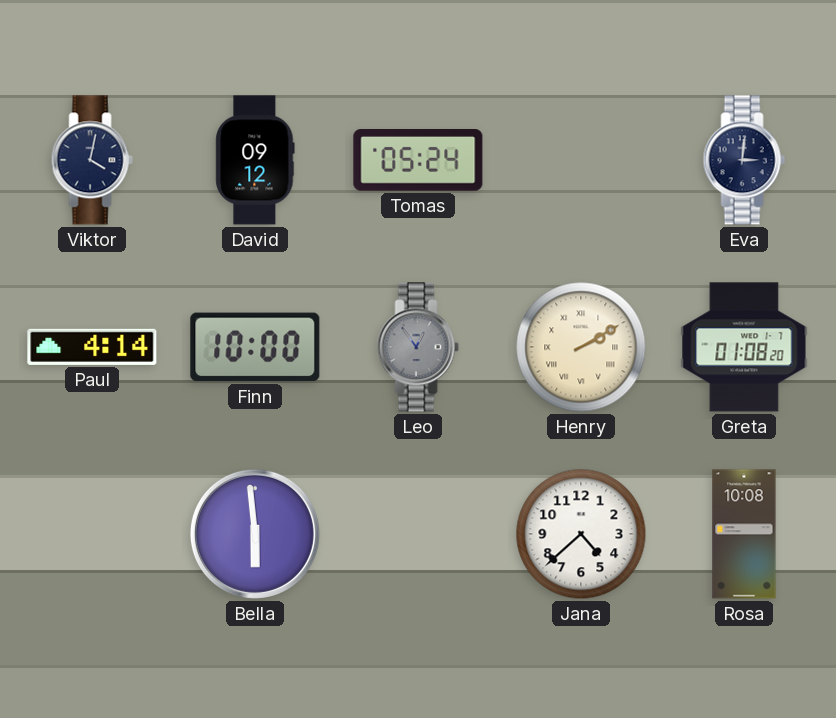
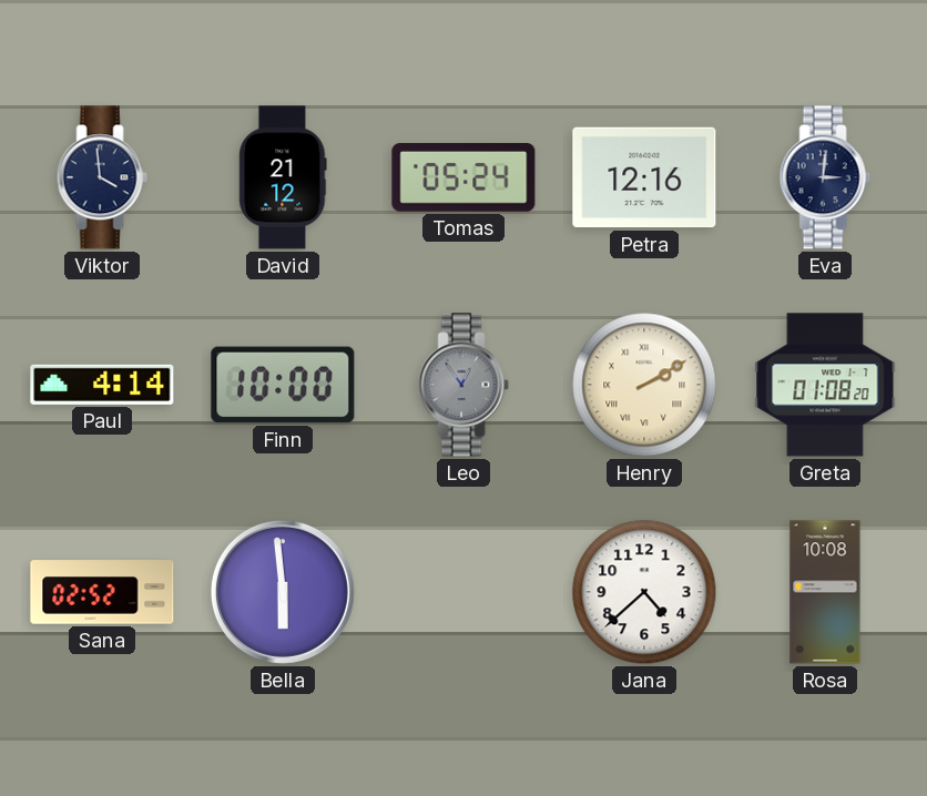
Viktor: 4:02 -> 3:59
David: 09:12 -> 21:12
Petra: none -> 12:16
Sana: none -> 02:52
